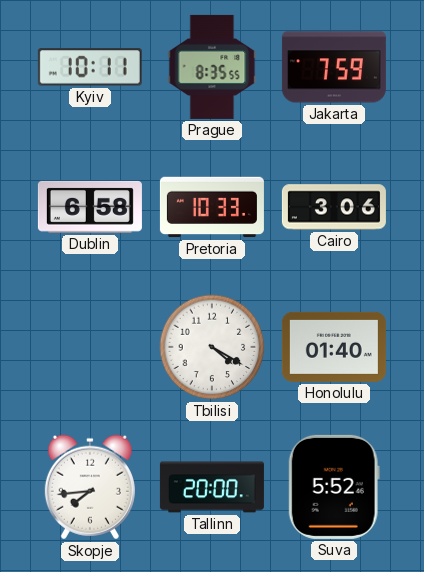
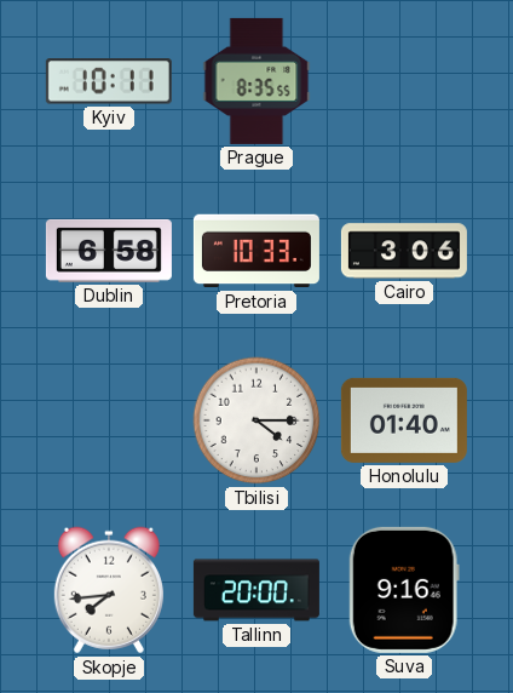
Jakarta: 7:59 -> none
Tbilisi: 4:20 -> 4:15
Suva: 5:52 -> 9:16
